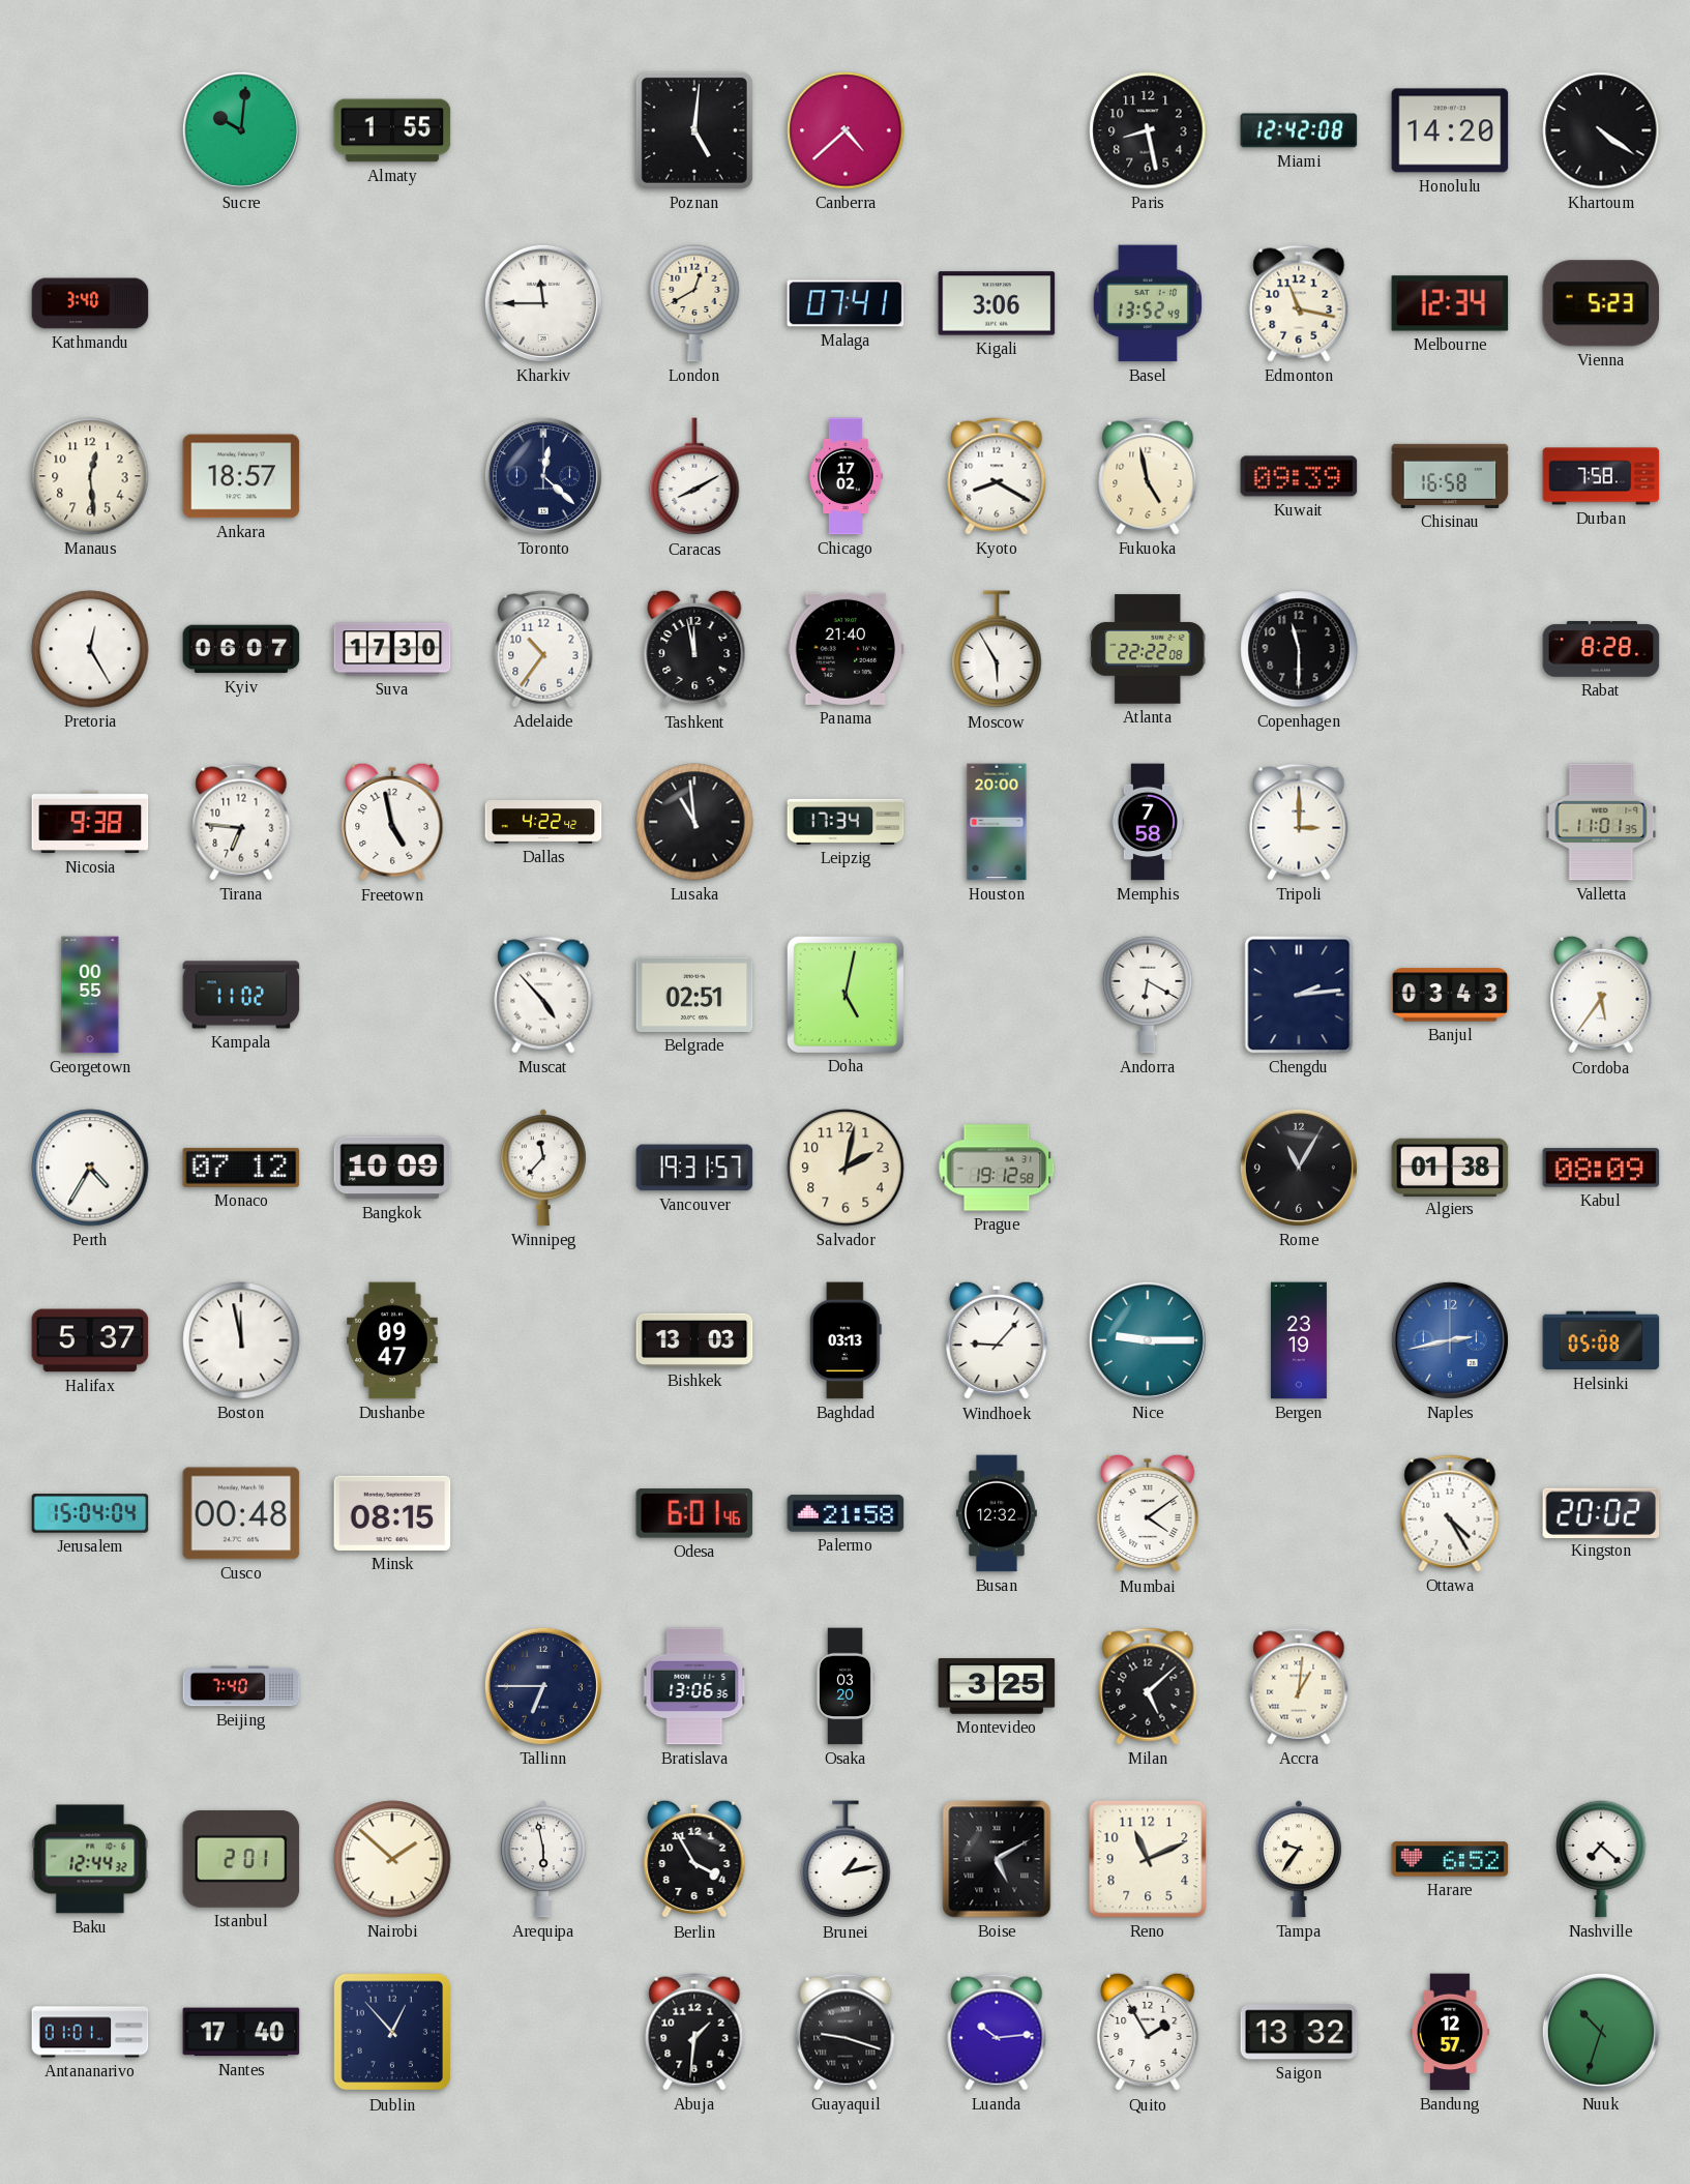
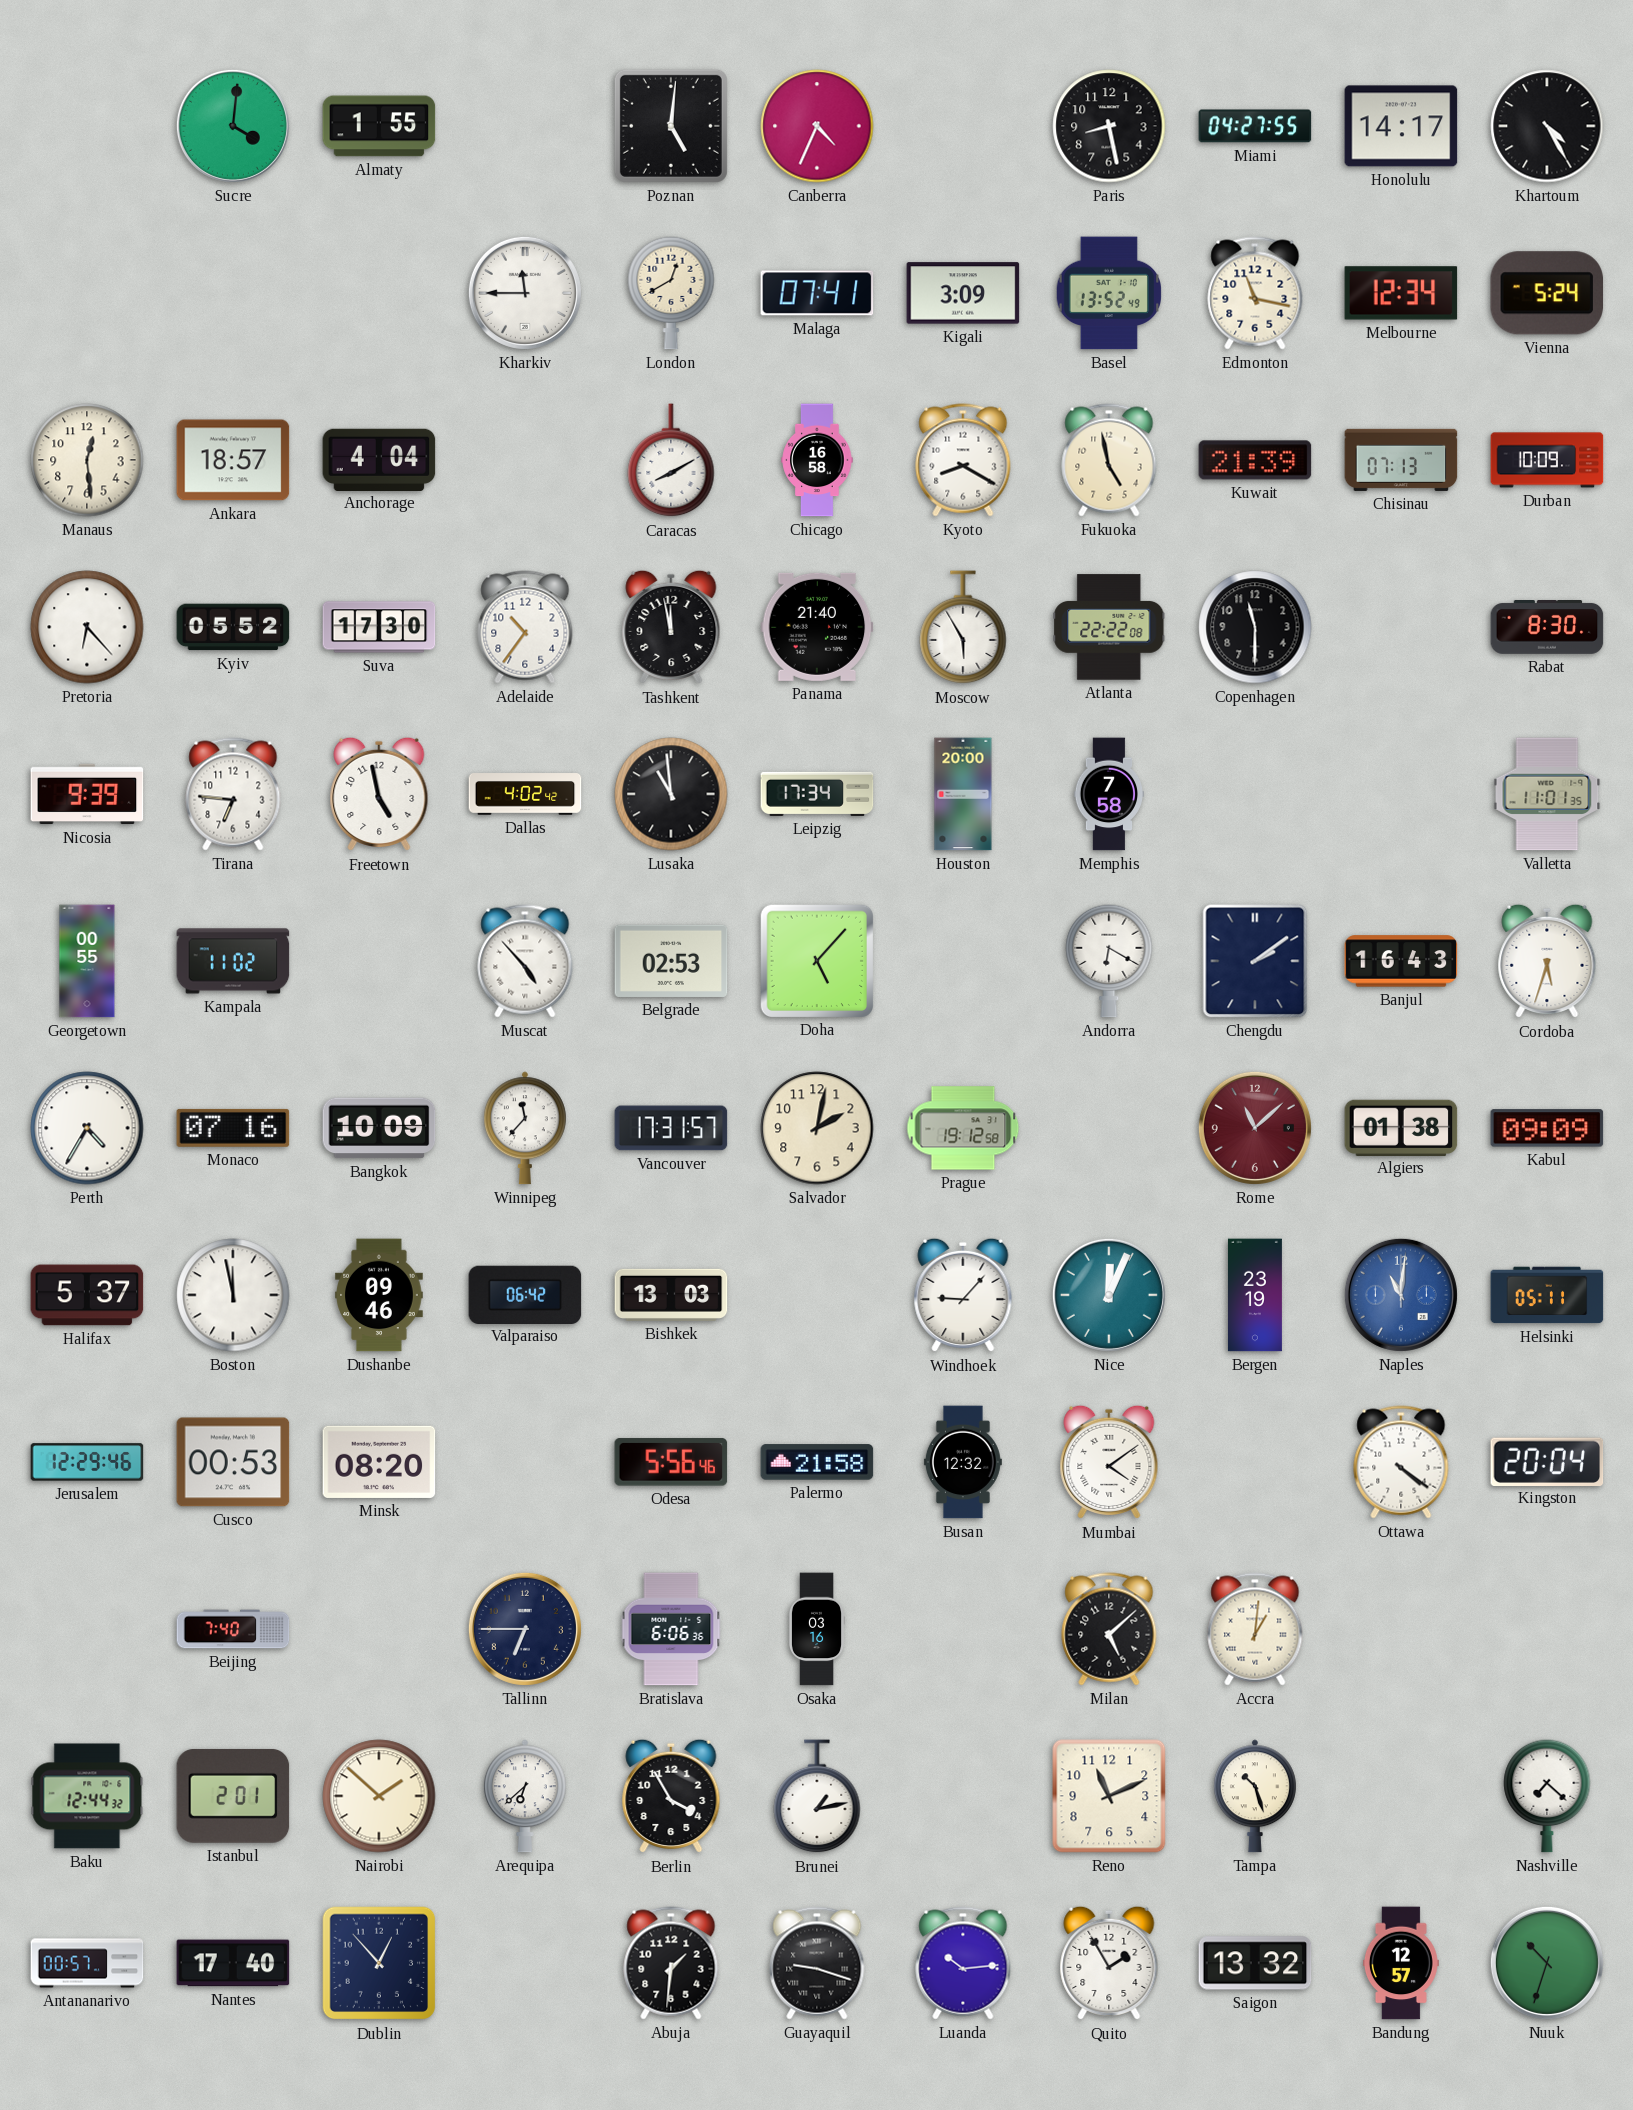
Sucre: 10:01 -> 4:01
Canberra: 4:38 -> 4:34
Miami: 12:42 -> 04:27
Honolulu: 14:20 -> 14:17
Khartoum: 4:21 -> 4:25
Kathmandu: 3:40 -> none
Kigali: 3:06 -> 3:09
Vienna: 5:23 -> 5:24
Anchorage: none -> 4:04
Toronto: 12:22 -> none
Chicago: 17:02 -> 16:58
Kuwait: 09:39 -> 21:39
Chisinau: 16:58 -> 07:13
Durban: 7:58 -> 10:09
Pretoria: 12:25 -> 6:23
Kyiv: 06:07 -> 05:52
Rabat: 8:28 -> 8:30
Nicosia: 9:38 -> 9:39
Dallas: 4:22 -> 4:02
Tripoli: 3:00 -> none
Belgrade: 02:51 -> 02:53
Doha: 5:02 -> 5:07
Chengdu: 2:14 -> 2:09
Banjul: 03:43 -> 16:43
Cordoba: 5:36 -> 5:33
Monaco: 07:12 -> 07:16
Vancouver: 19:31 -> 17:31
Rome: 11:05 -> 11:08
Rome dial: black -> burgundy
Kabul: 08:09 -> 09:09
Dushanbe: 09:47 -> 09:46
Valparaiso: none -> 06:42
Baghdad: 03:13 -> none
Nice: 9:15 -> 12:04
Naples: 2:43 -> 11:01
Helsinki: 05:08 -> 05:11
Jerusalem: 15:04 -> 12:29
Cusco: 00:48 -> 00:53
Minsk: 08:15 -> 08:20
Odesa: 6:01 -> 5:56
Ottawa: 4:25 -> 4:21
Kingston: 20:02 -> 20:04
Bratislava: 13:06 -> 6:06
Osaka: 03:20 -> 03:16
Montevideo: 3:25 -> none
Arequipa: 5:58 -> 6:38
Boise: 5:10 -> none
Tampa: 9:36 -> 10:27
Harare: 6:52 -> none
Antananarivo: 01:01 -> 00:57
